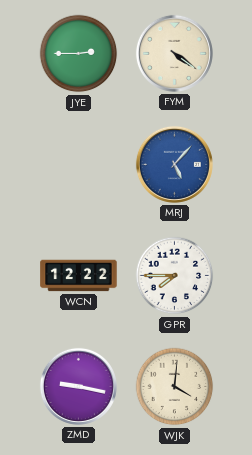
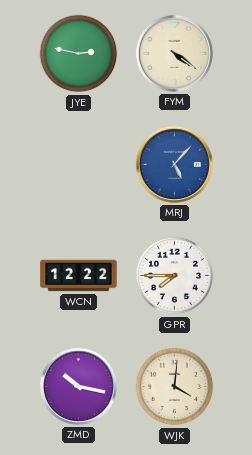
JYE: 2:45 -> 2:47
ZMD: 9:17 -> 10:17
